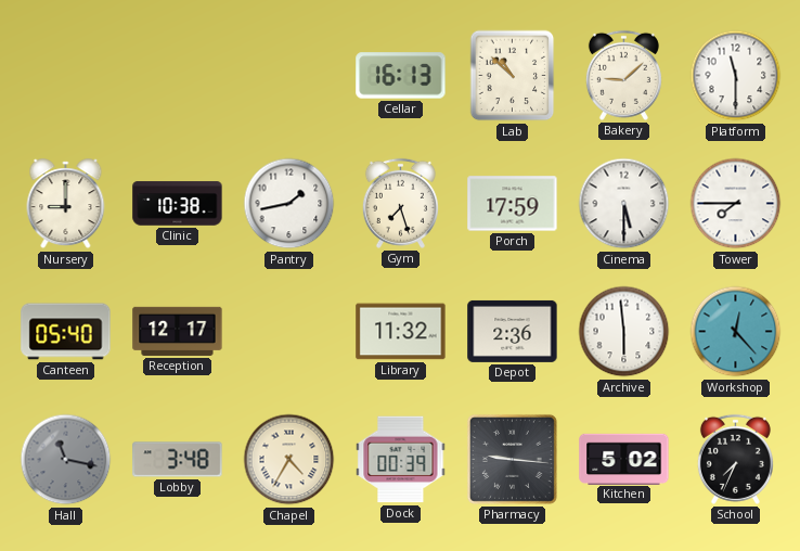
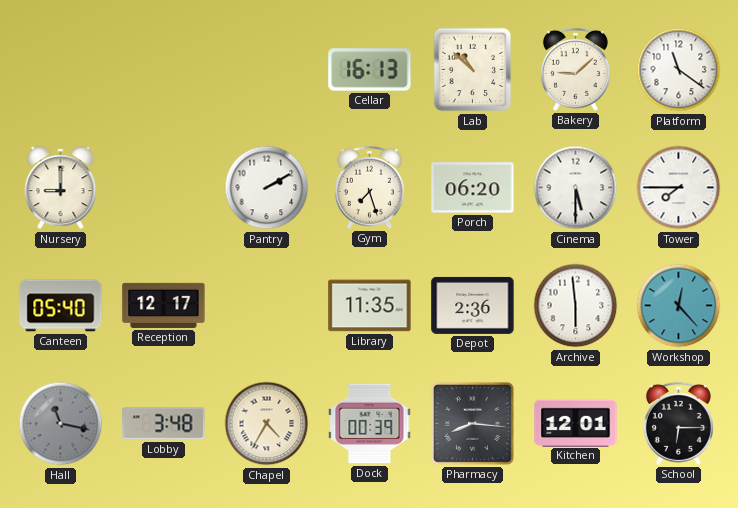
Platform: 11:30 -> 11:21
Clinic: 10:38 -> none
Pantry: 1:43 -> 2:10
Porch: 17:59 -> 06:20
Library: 11:32 -> 11:35
Pharmacy: 9:16 -> 8:16
Kitchen: 5:02 -> 12:01
School: 7:34 -> 6:15
